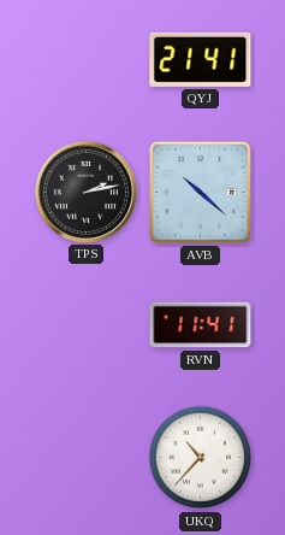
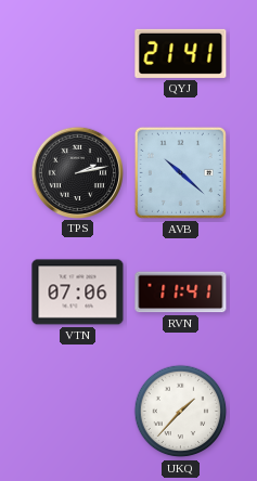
VTN: none -> 07:06
UKQ: 10:37 -> 1:37
